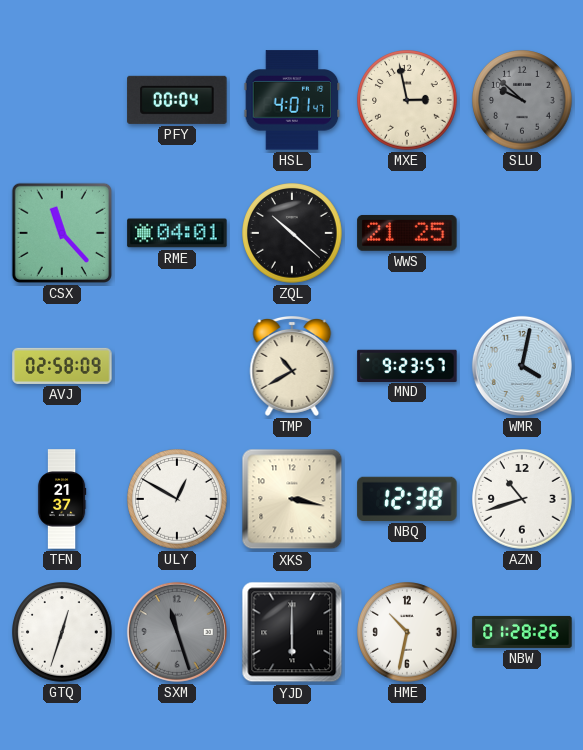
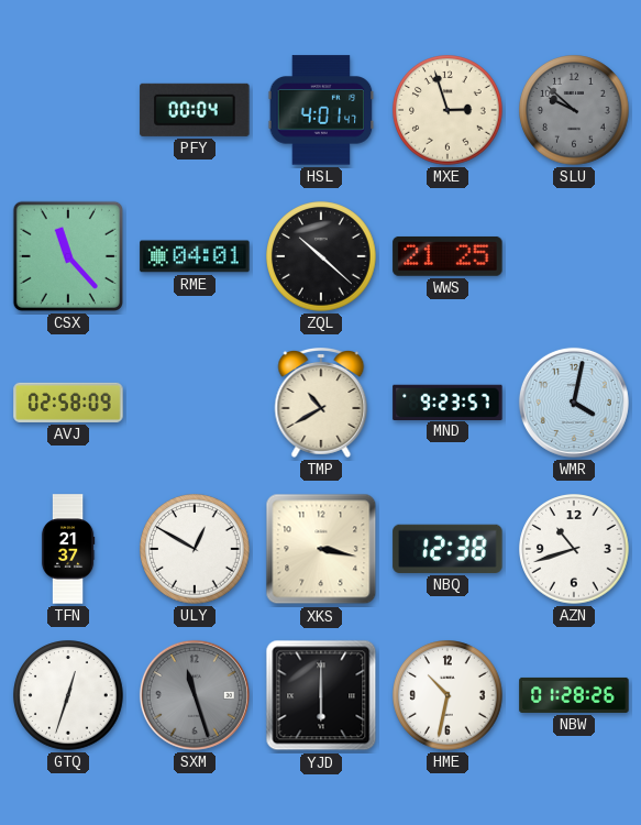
MXE: 2:58 -> 2:57
